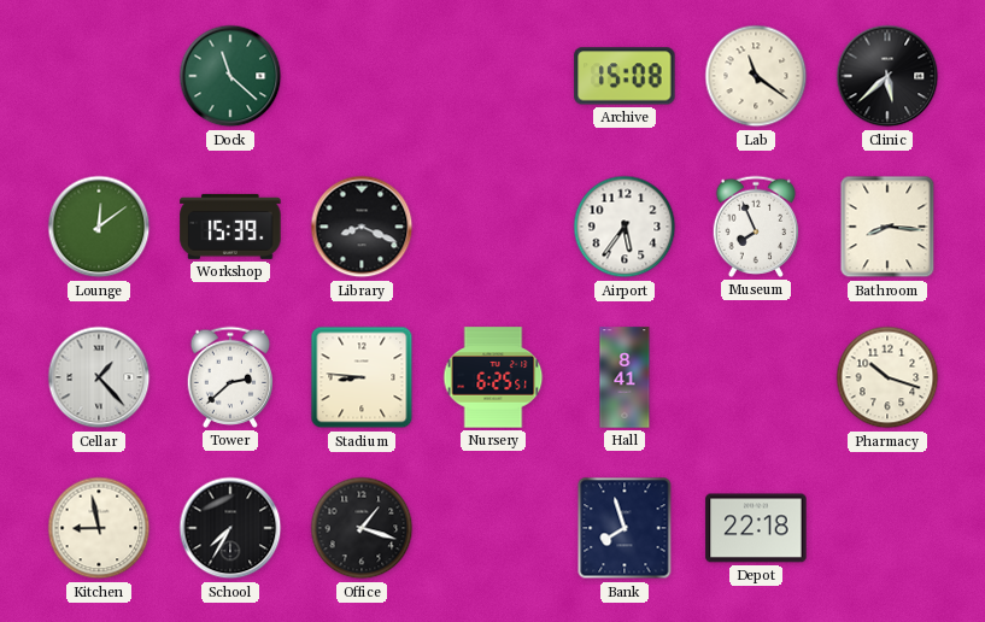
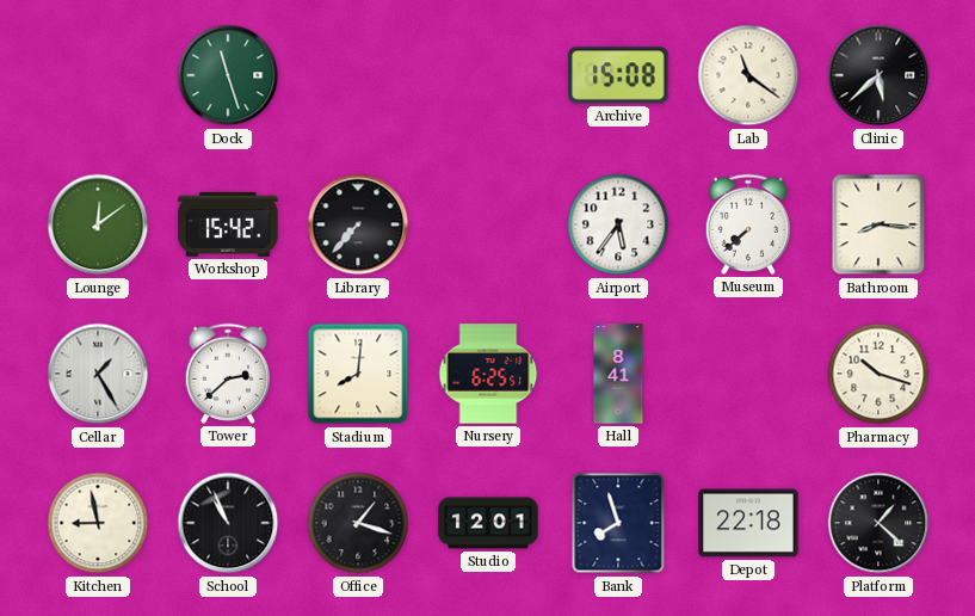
Dock: 11:22 -> 11:27
Workshop: 15:39 -> 15:42
Library: 8:19 -> 7:37
Museum: 7:56 -> 7:38
Cellar: 1:23 -> 1:25
Stadium: 8:46 -> 8:01
School: 7:35 -> 10:56
Studio: none -> 12:01
Platform: none -> 1:22
